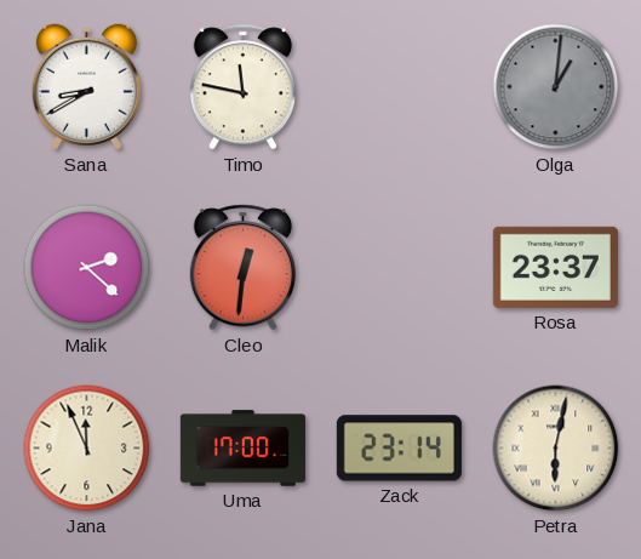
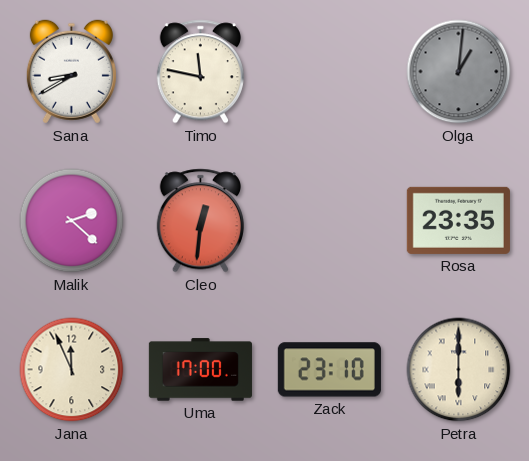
Rosa: 23:37 -> 23:35
Zack: 23:14 -> 23:10
Petra: 6:02 -> 6:00
